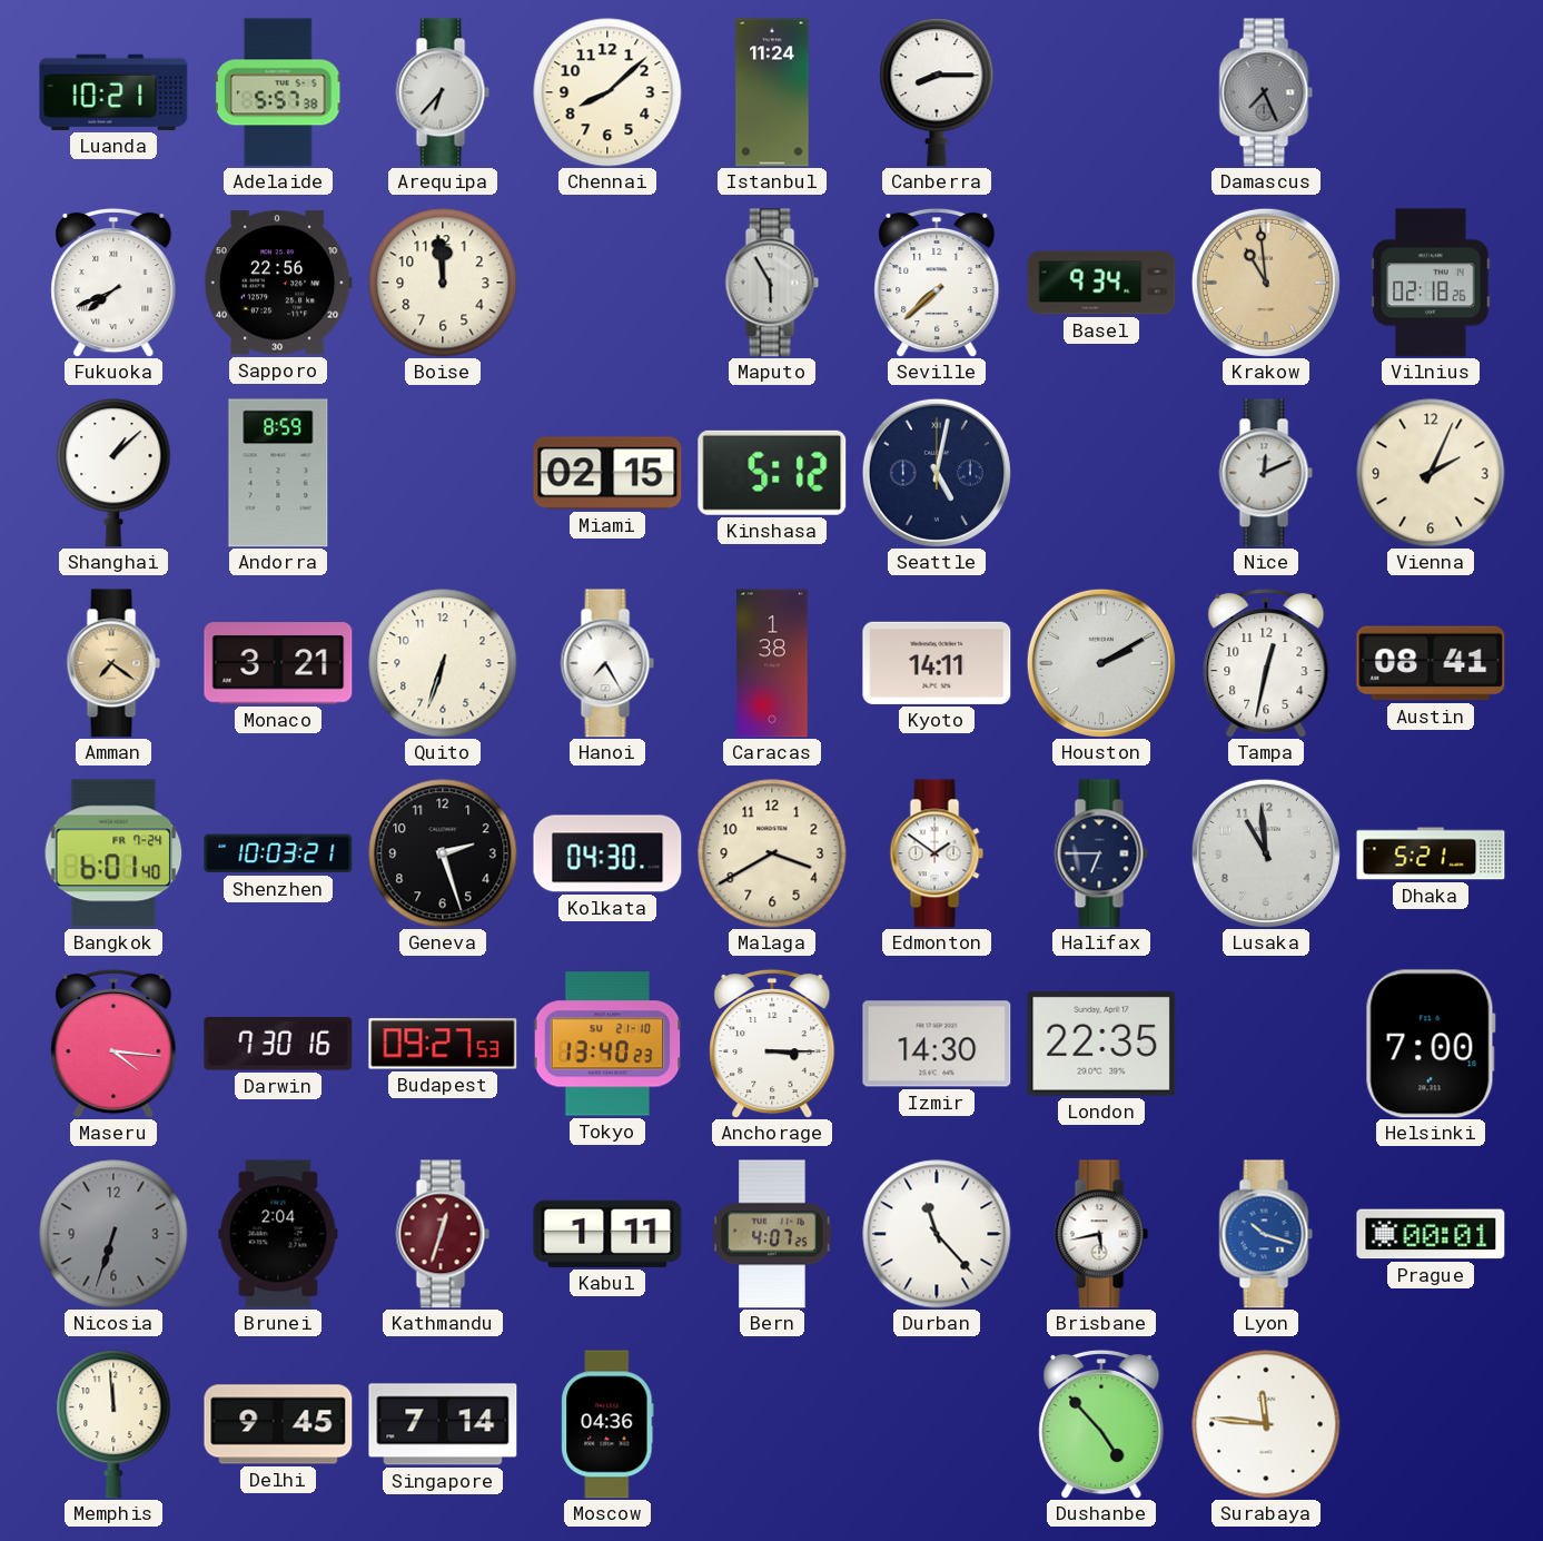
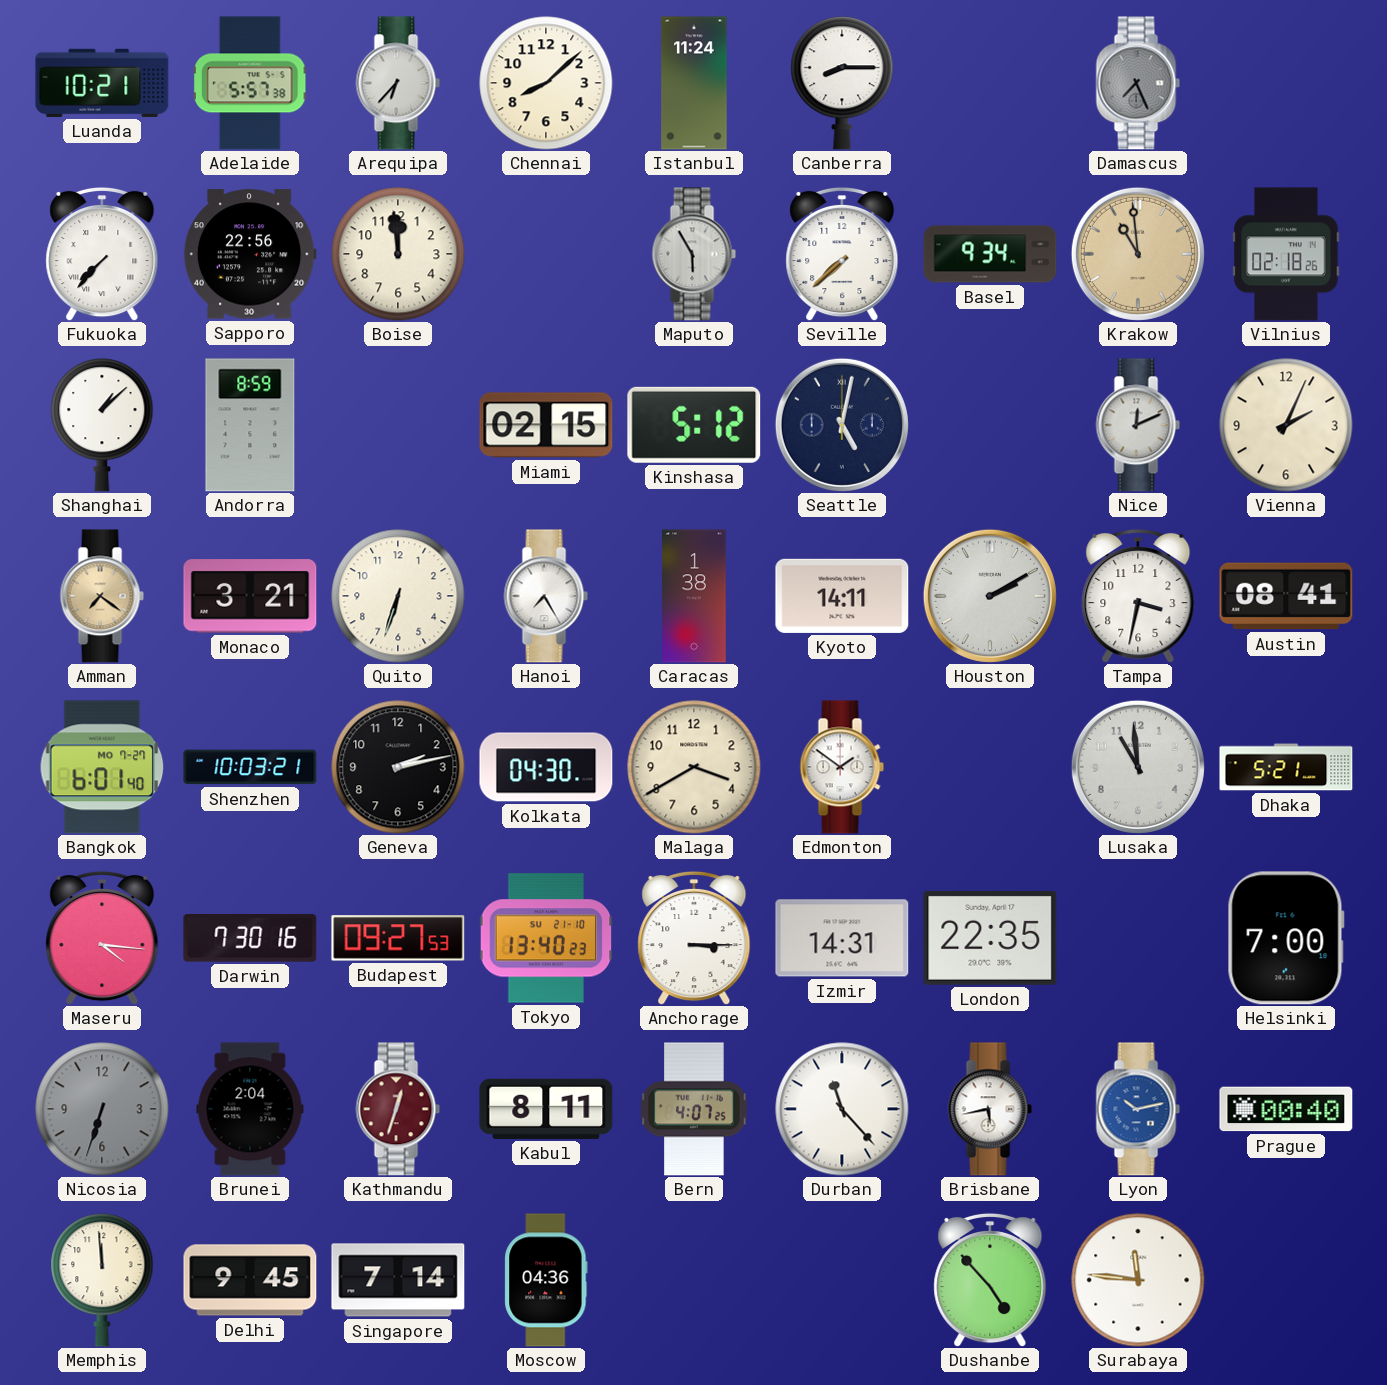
Fukuoka: 7:41 -> 7:37
Tampa: 12:32 -> 3:32
Bangkok date: FR 7-24 -> MO 7-27
Geneva: 2:27 -> 2:13
Halifax: 6:45 -> none
Izmir: 14:30 -> 14:31
Kabul: 1:11 -> 8:11
Lyon: 10:18 -> 10:13
Prague: 00:01 -> 00:40
